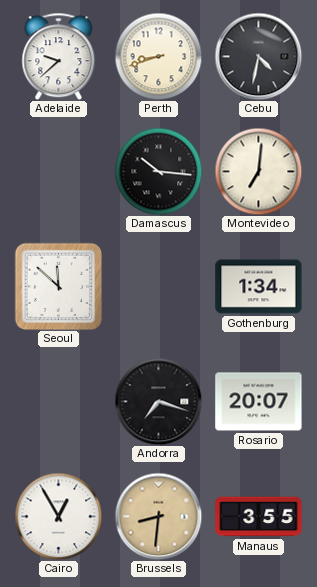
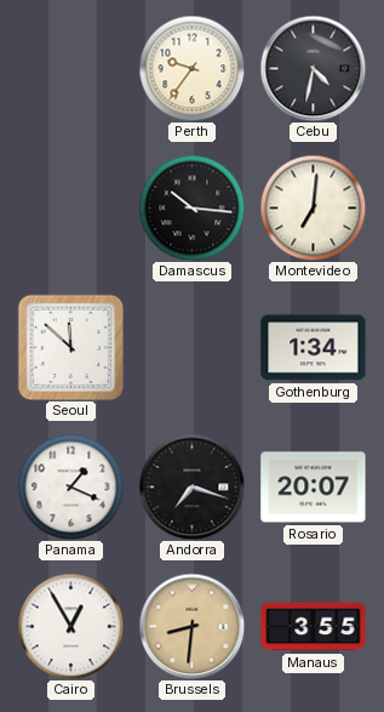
Adelaide: 9:38 -> none
Perth: 8:42 -> 9:36
Panama: none -> 1:19
